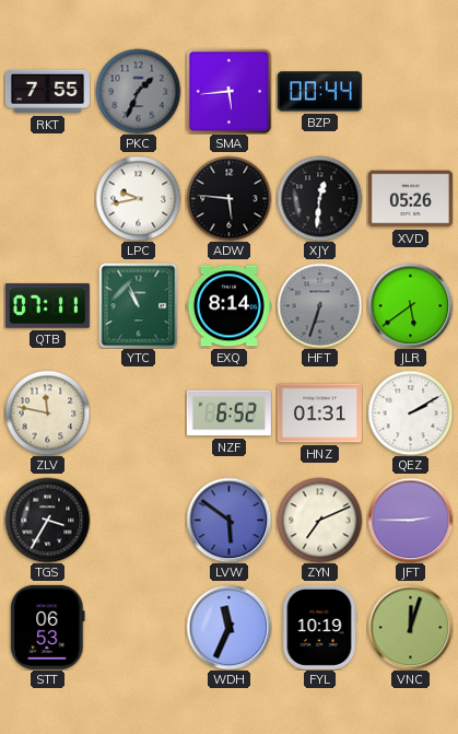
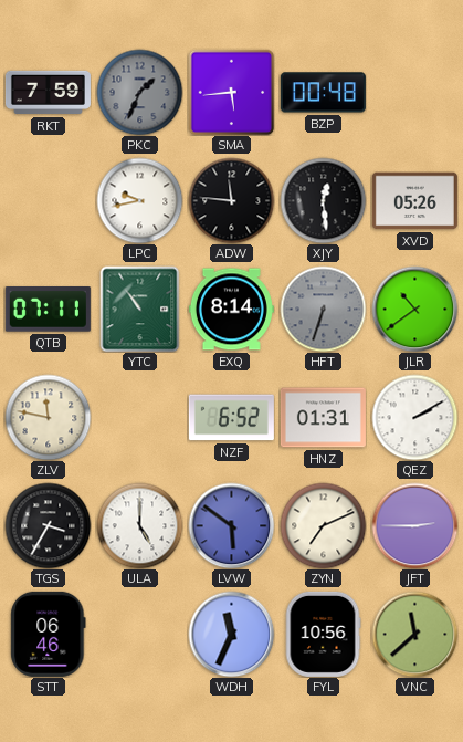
RKT: 7:55 -> 7:59
BZP: 00:44 -> 00:48
ADW: 5:46 -> 11:46
XJY: 12:31 -> 12:29
YTC: 10:56 -> 10:54
JLR: 5:39 -> 10:39
ULA: none -> 5:00
STT: 06:53 -> 06:46
FYL: 10:19 -> 10:56
VNC: 12:03 -> 11:38
